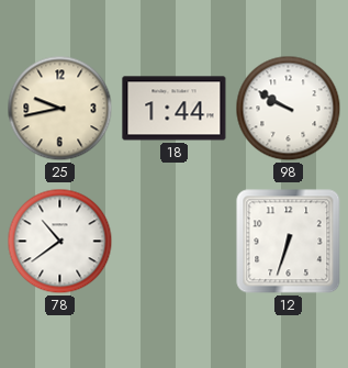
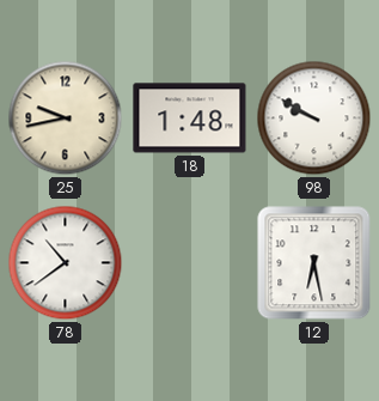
18: 1:44 -> 1:48
12: 6:33 -> 6:28
